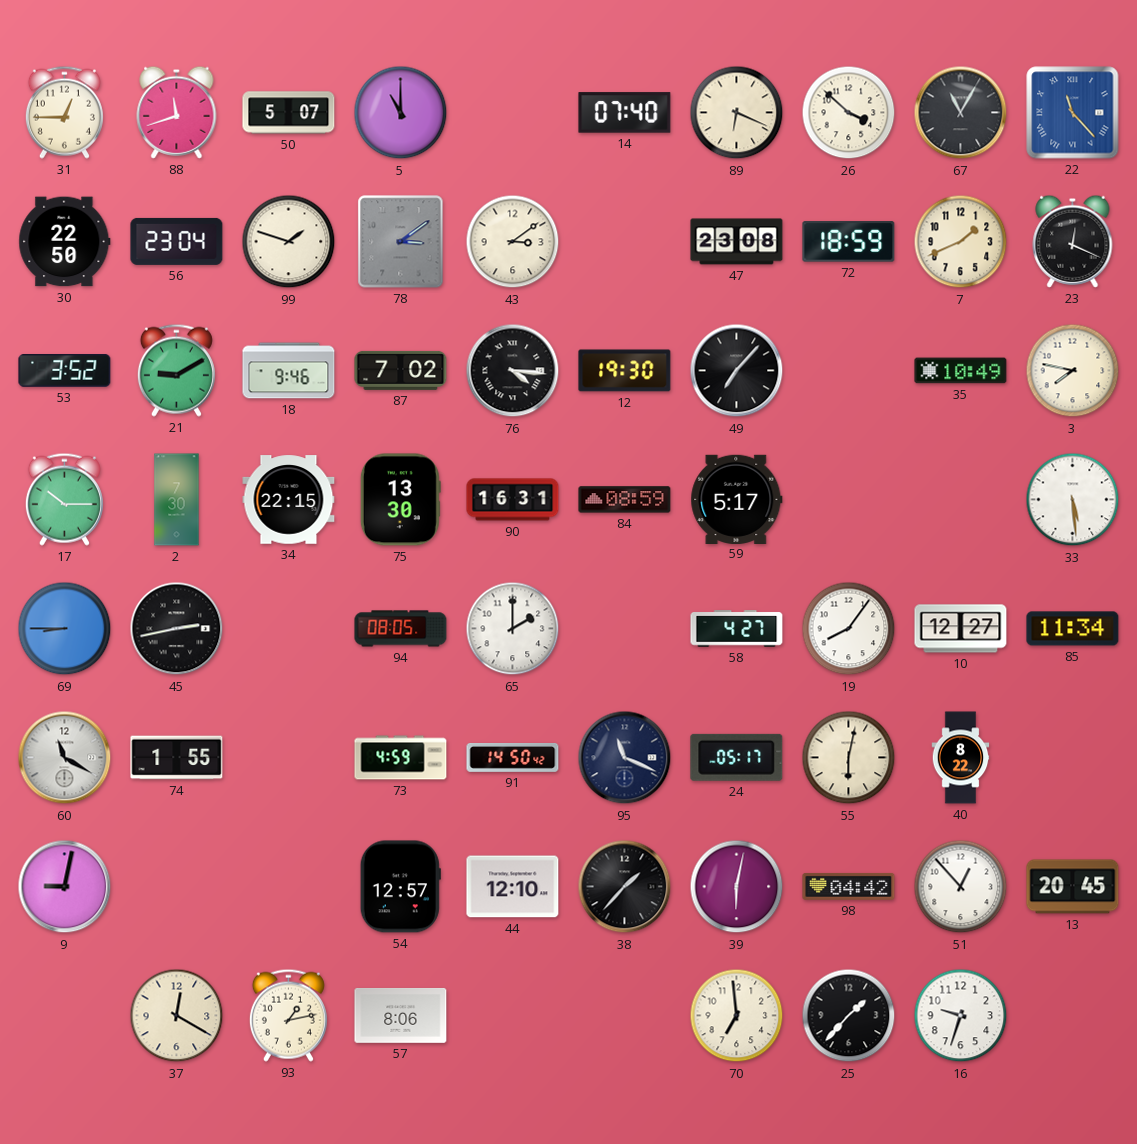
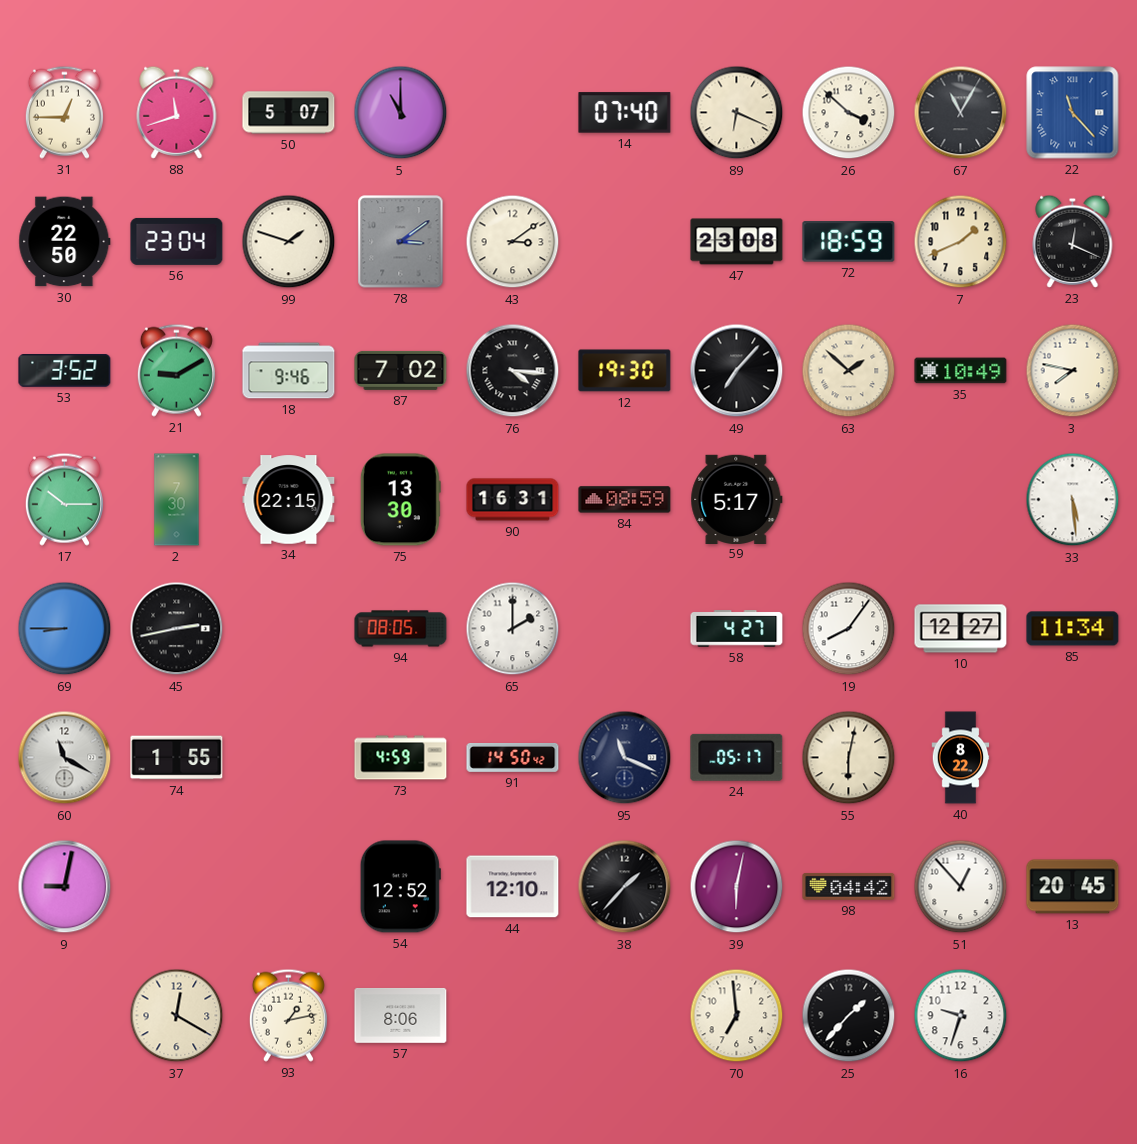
63: none -> 1:52
54: 12:57 -> 12:52
